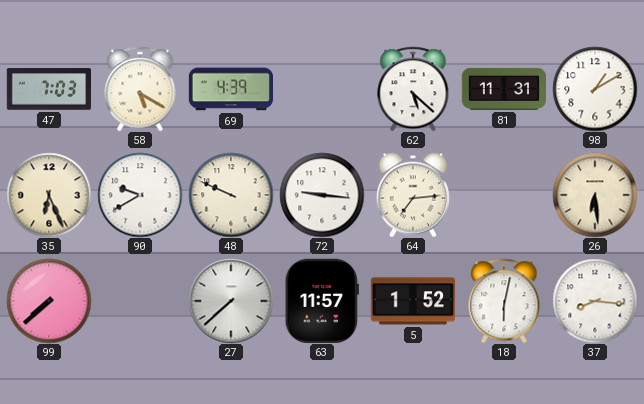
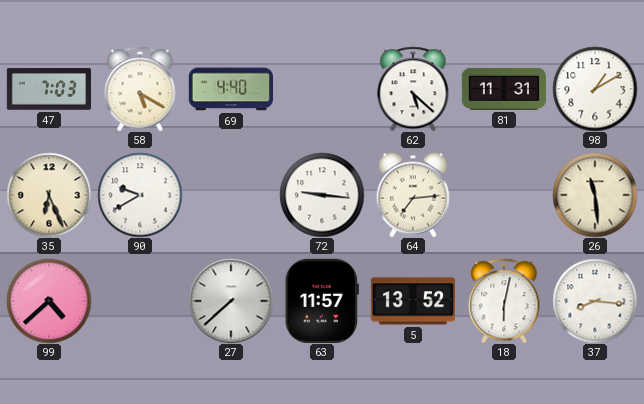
69: 4:39 -> 4:40
48: 9:49 -> none
26: 6:29 -> 11:29
99: 7:38 -> 4:38
5: 1:52 -> 13:52
